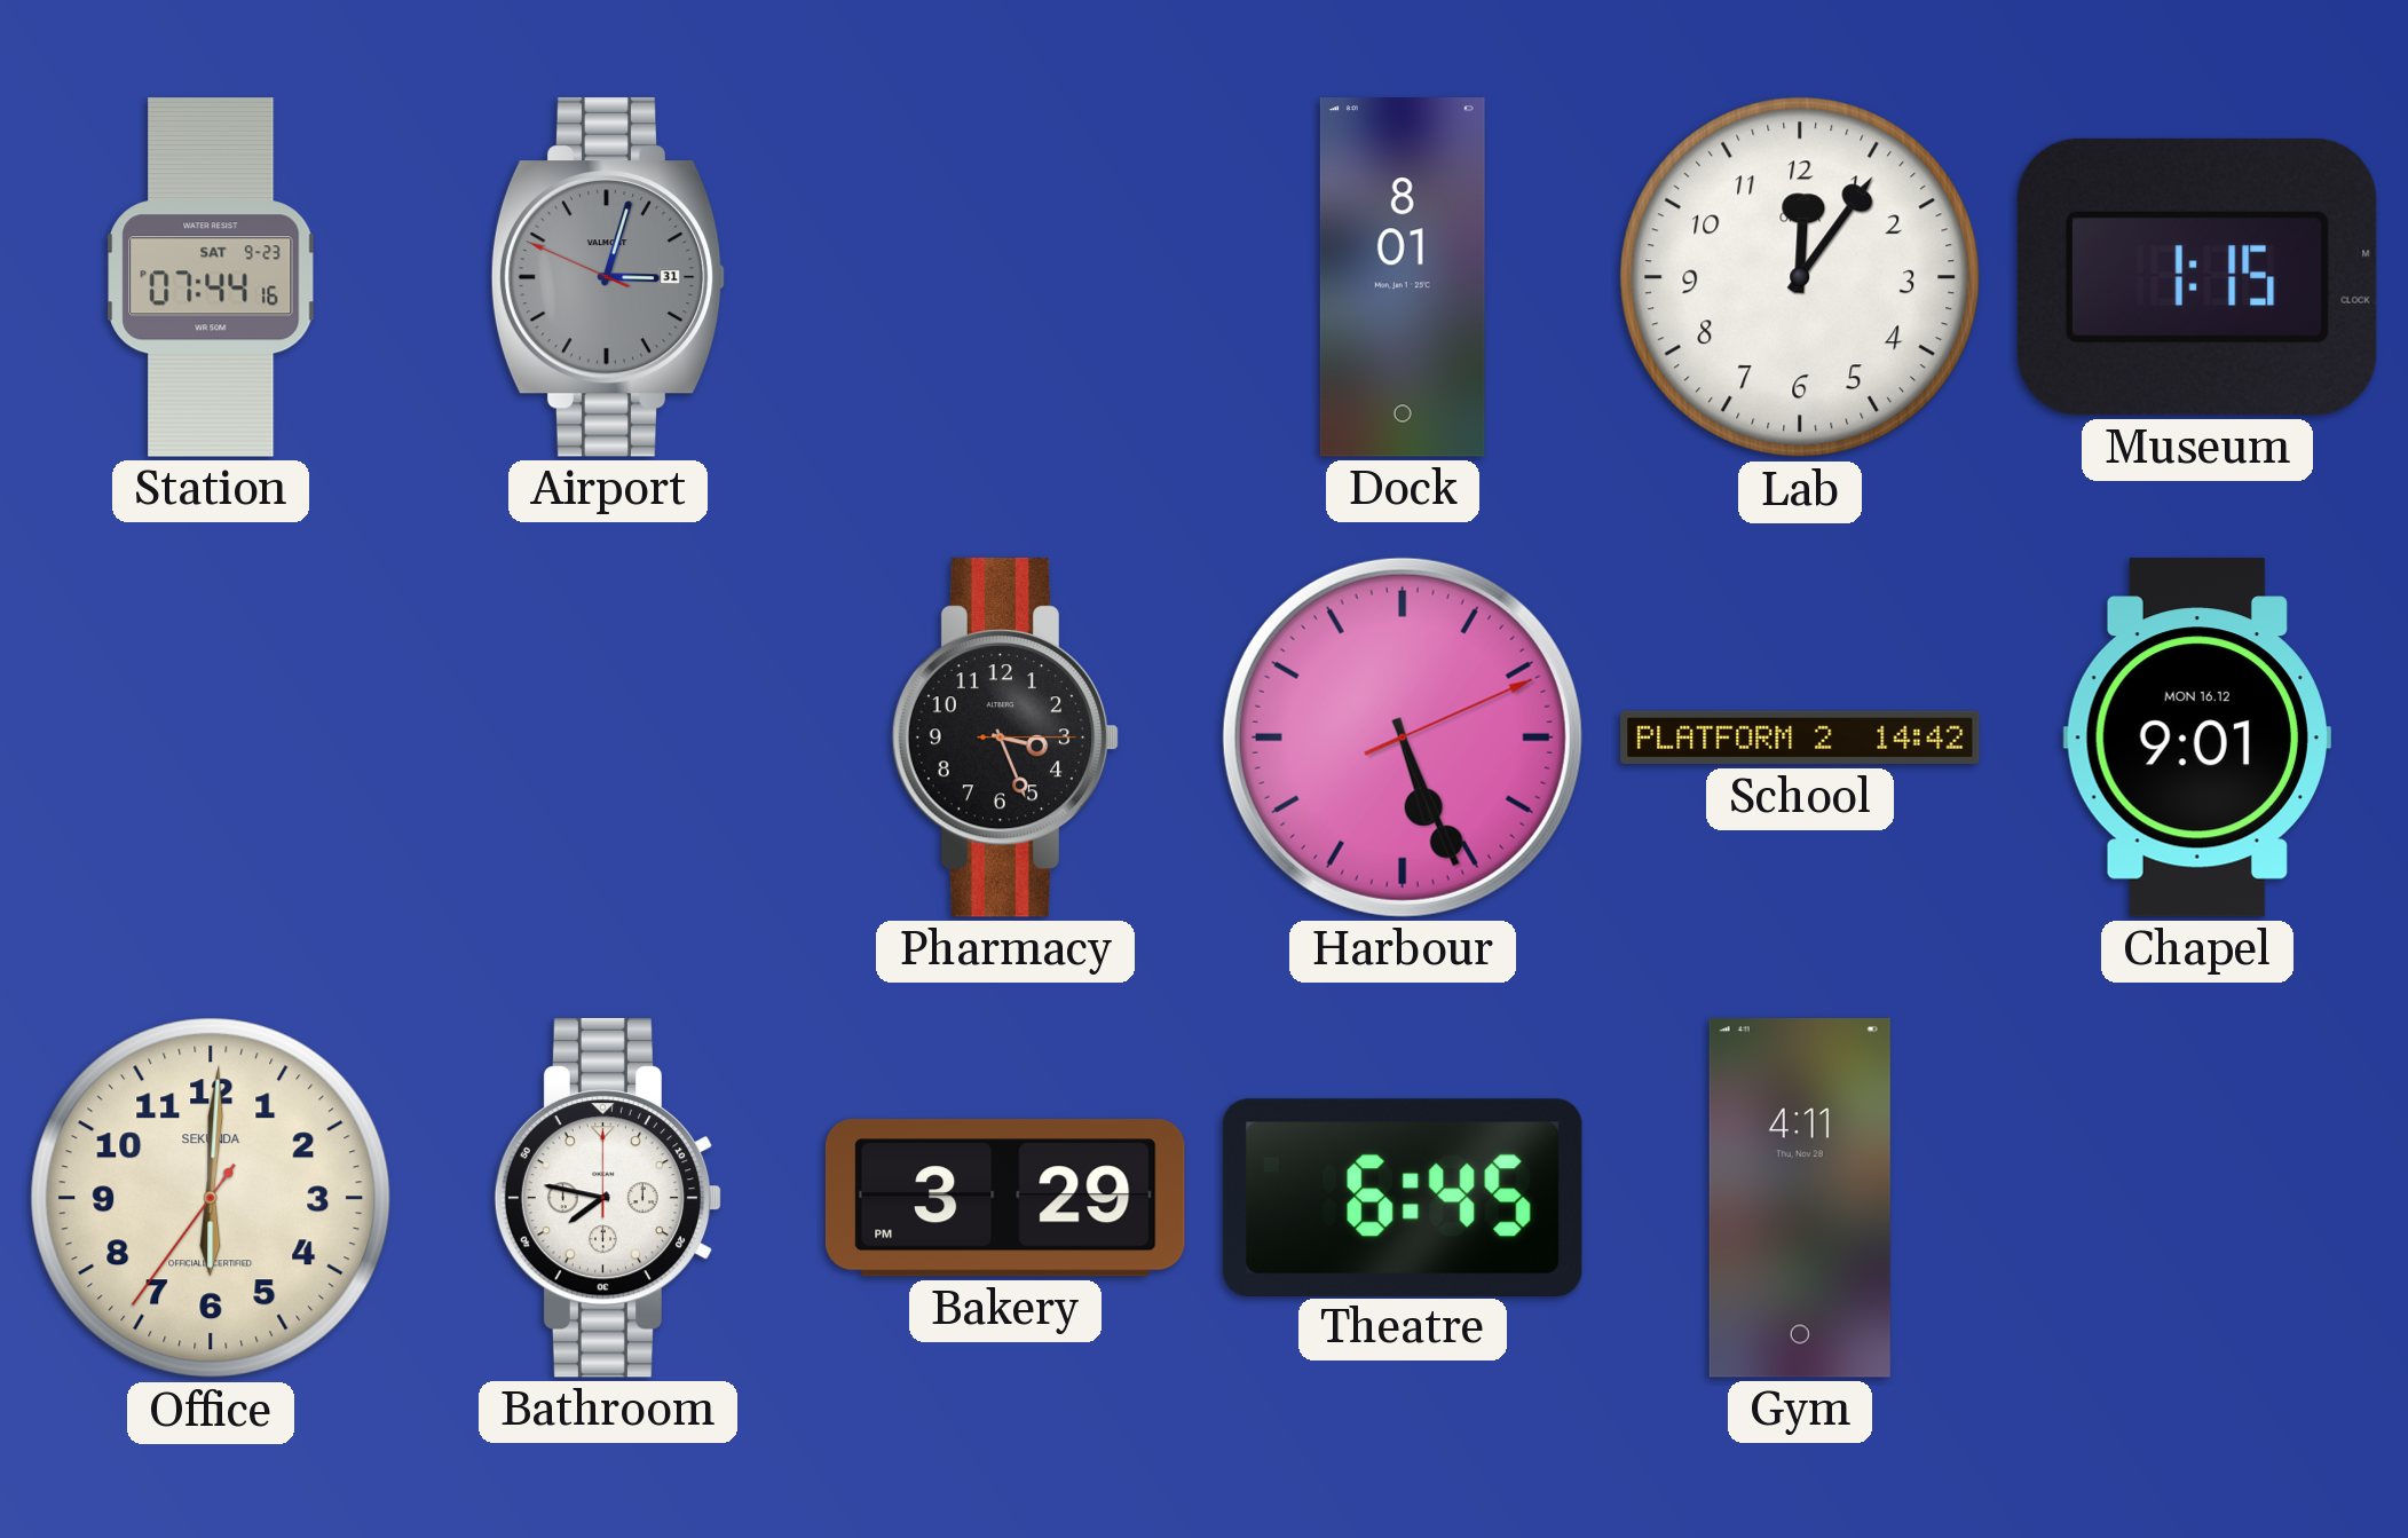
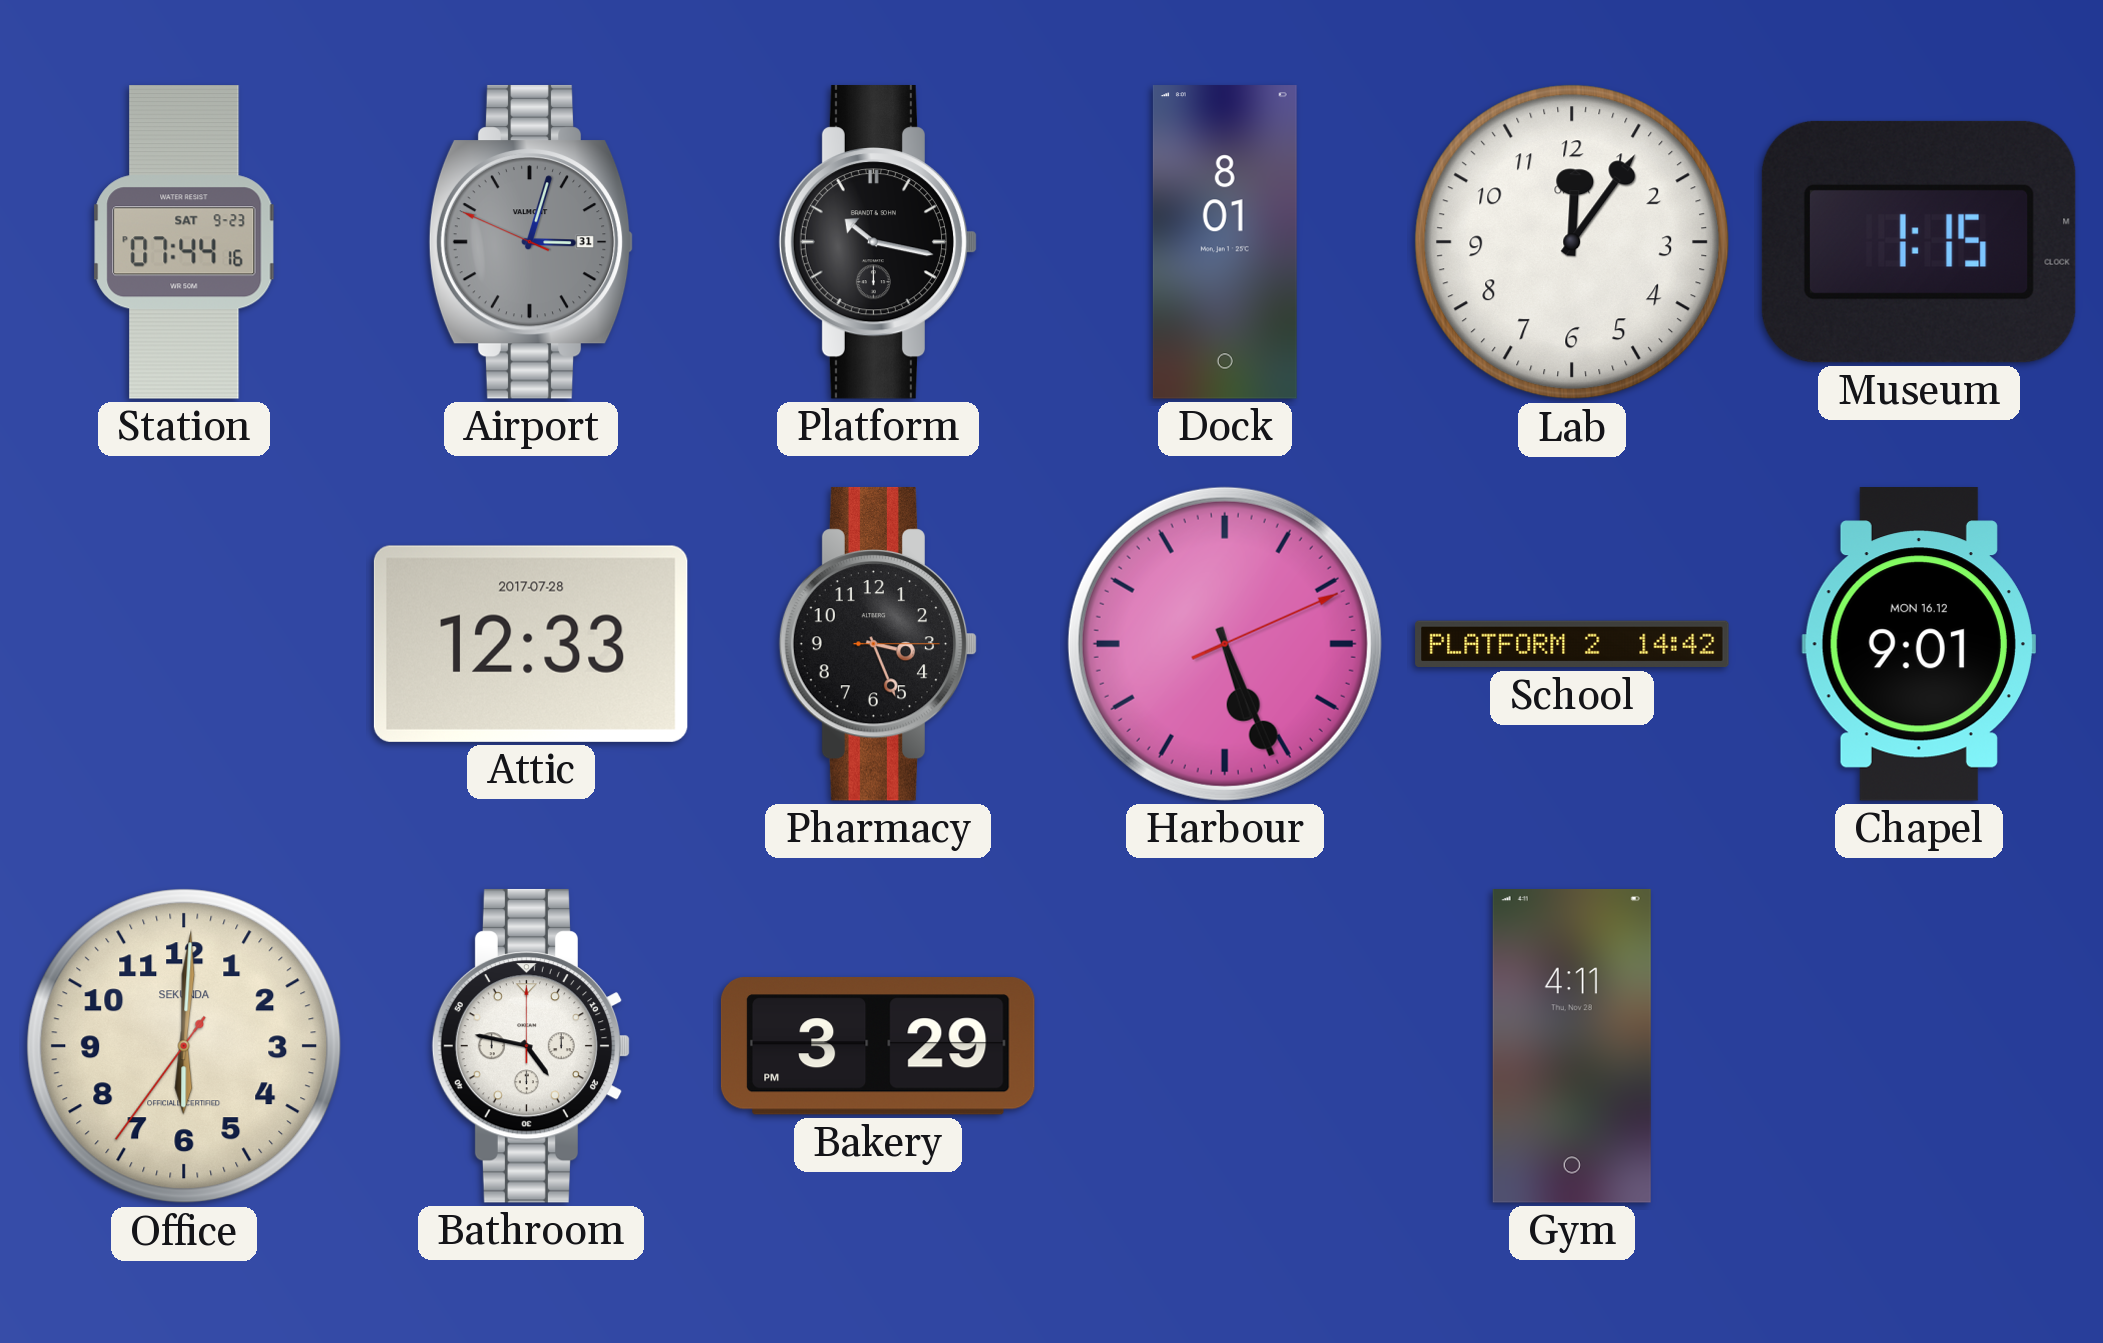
Platform: none -> 10:17
Attic: none -> 12:33
Bathroom: 7:47 -> 4:47
Theatre: 6:45 -> none
